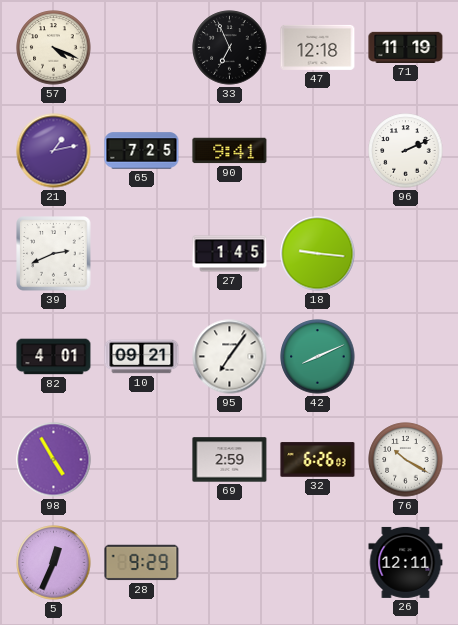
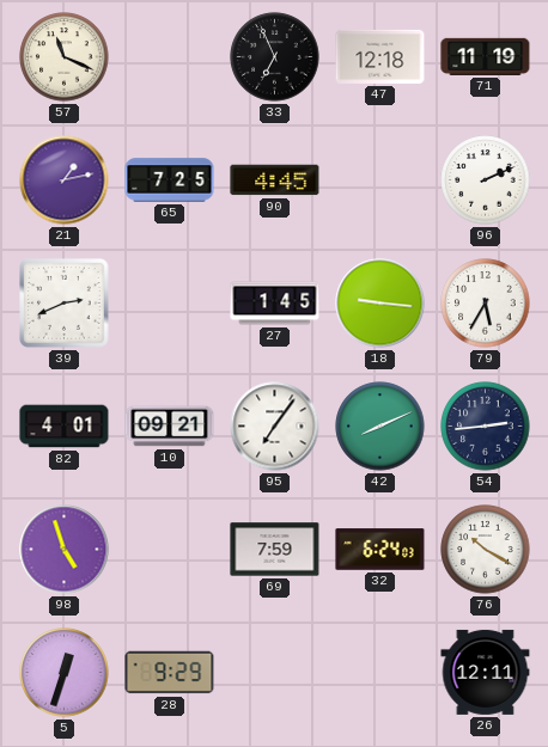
57: 4:19 -> 11:19
90: 9:41 -> 4:45
79: none -> 5:35
54: none -> 2:44
98: 4:55 -> 4:57
69: 2:59 -> 7:59
32: 6:26 -> 6:24
5: 12:34 -> 12:33
